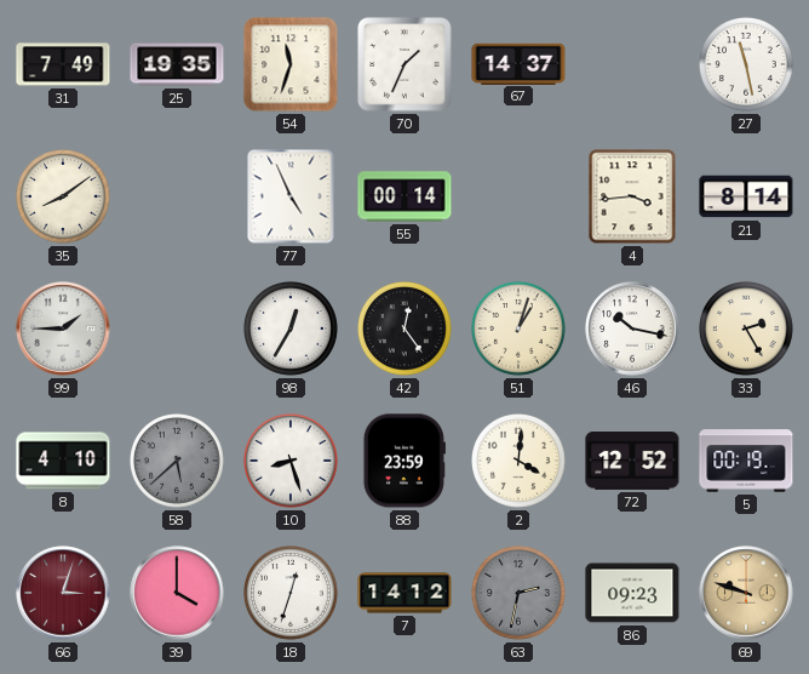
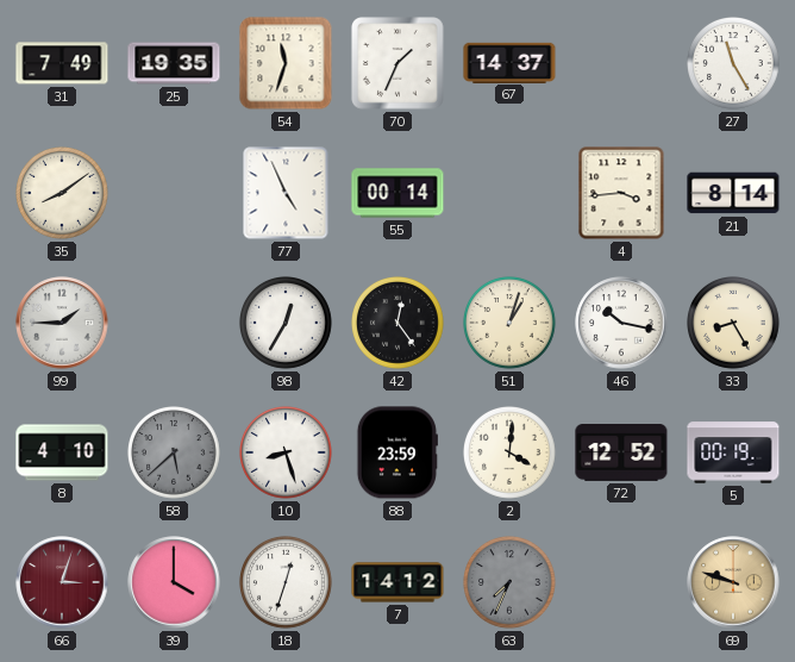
27: 11:28 -> 11:25
33: 2:25 -> 8:25
63: 2:32 -> 7:34
86: 09:23 -> none
